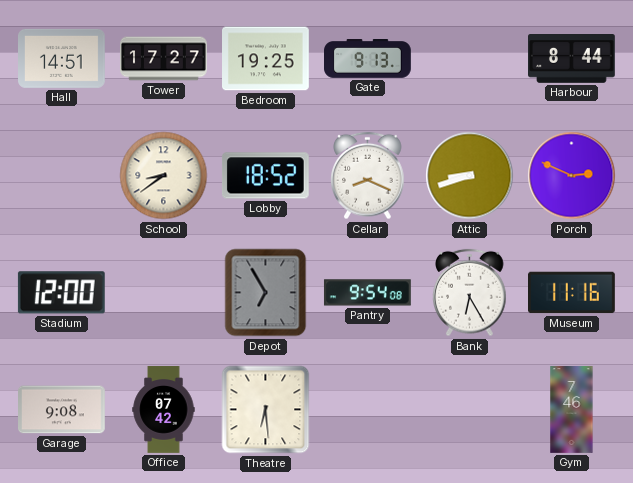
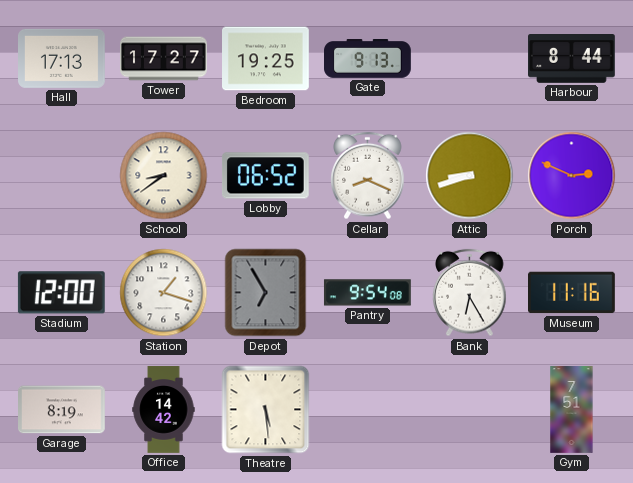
Hall: 14:51 -> 17:13
Lobby: 18:52 -> 06:52
Station: none -> 1:18
Garage: 9:08 -> 8:19
Office: 07:42 -> 14:42
Theatre: 6:29 -> 5:29
Gym: 7:46 -> 7:51
